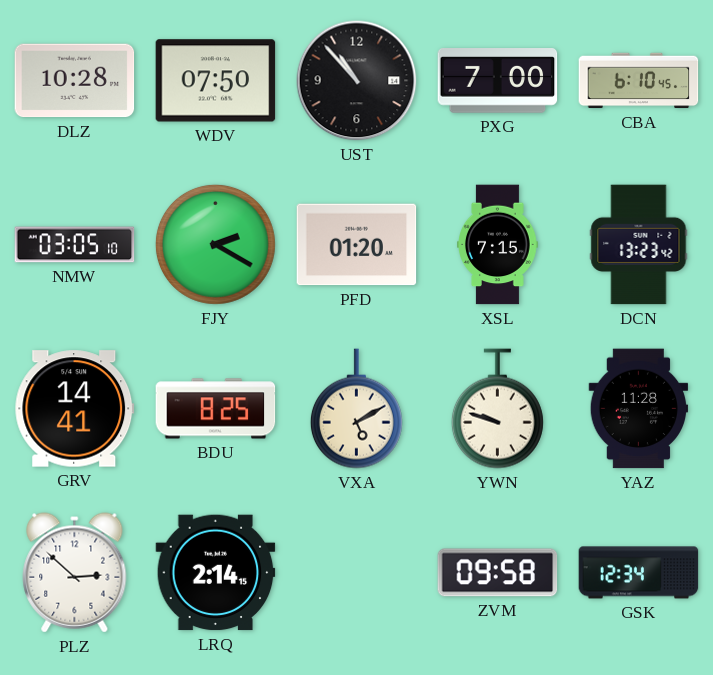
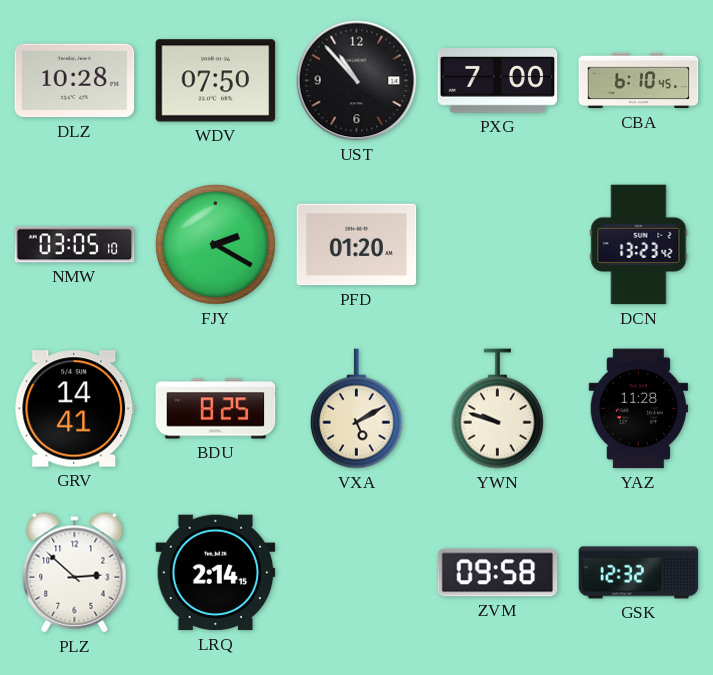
XSL: 7:15 -> none
GSK: 12:34 -> 12:32
